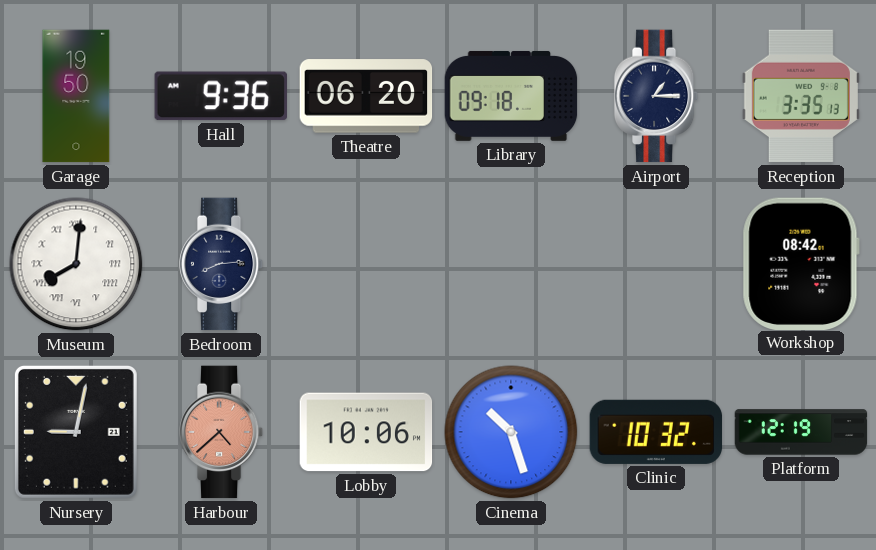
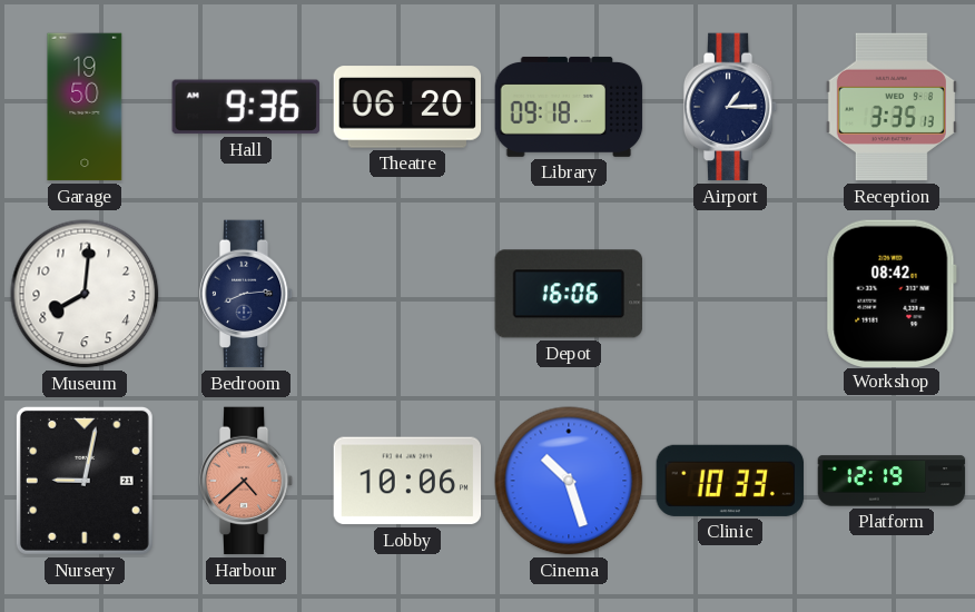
Museum numerals: Roman -> Arabic
Depot: none -> 16:06
Clinic: 10:32 -> 10:33
